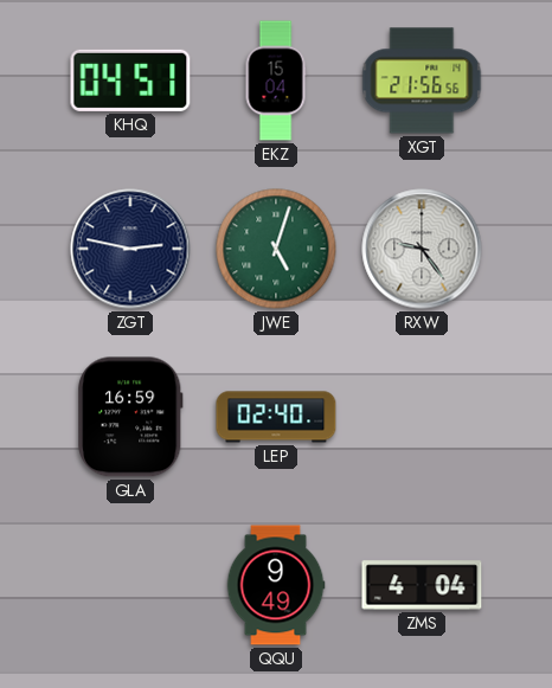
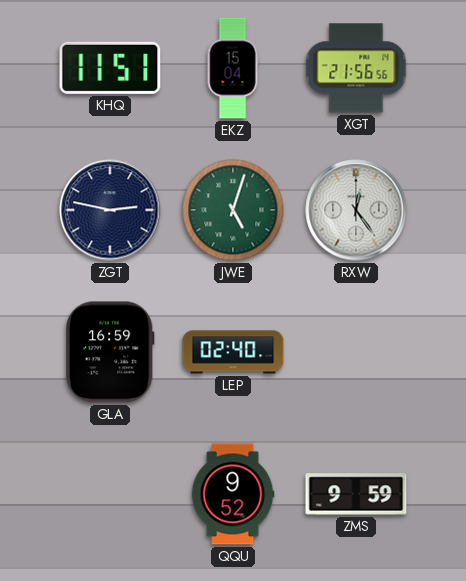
KHQ: 04:51 -> 11:51
RXW: 9:24 -> 12:24
QQU: 9:49 -> 9:52
ZMS: 4:04 -> 9:59
